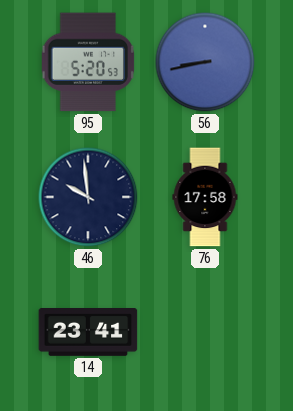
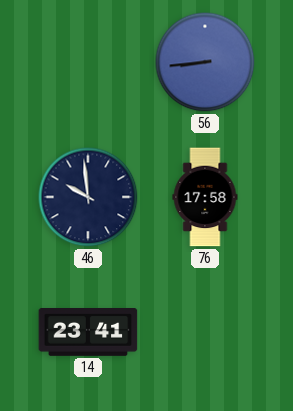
95: 5:20 -> none
56: 8:43 -> 8:44
